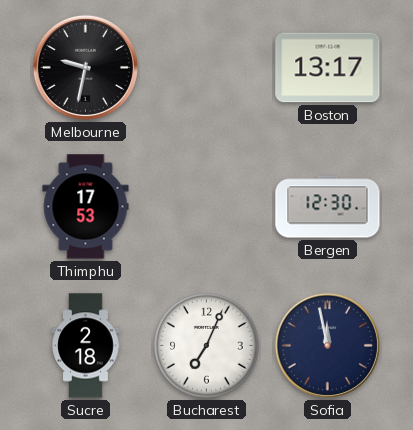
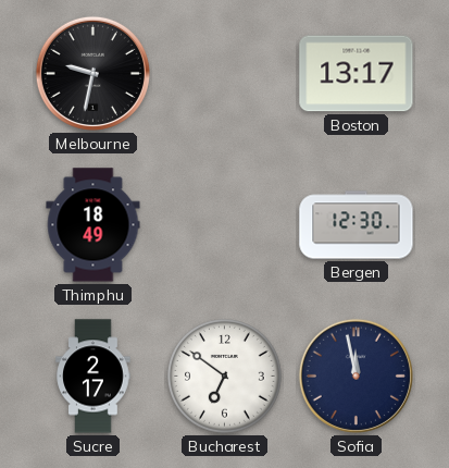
Thimphu: 17:53 -> 18:49
Sucre: 2:18 -> 2:17
Bucharest: 7:04 -> 6:51
